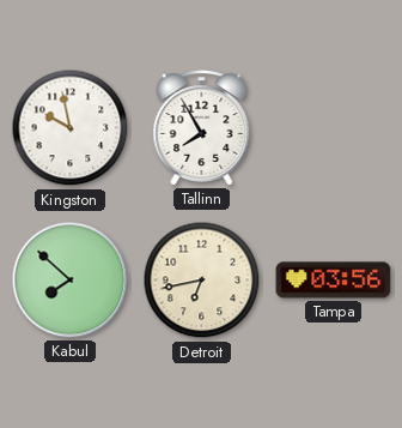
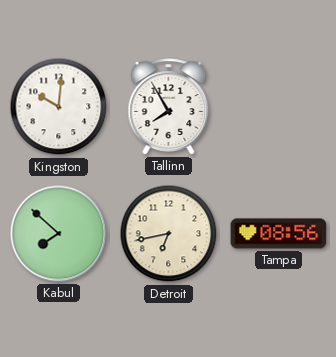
Kingston: 9:58 -> 10:01
Tampa: 03:56 -> 08:56
